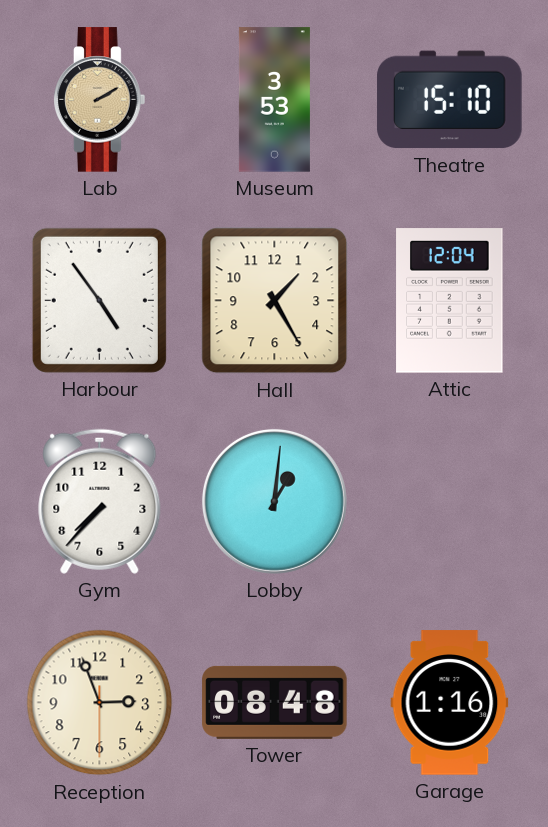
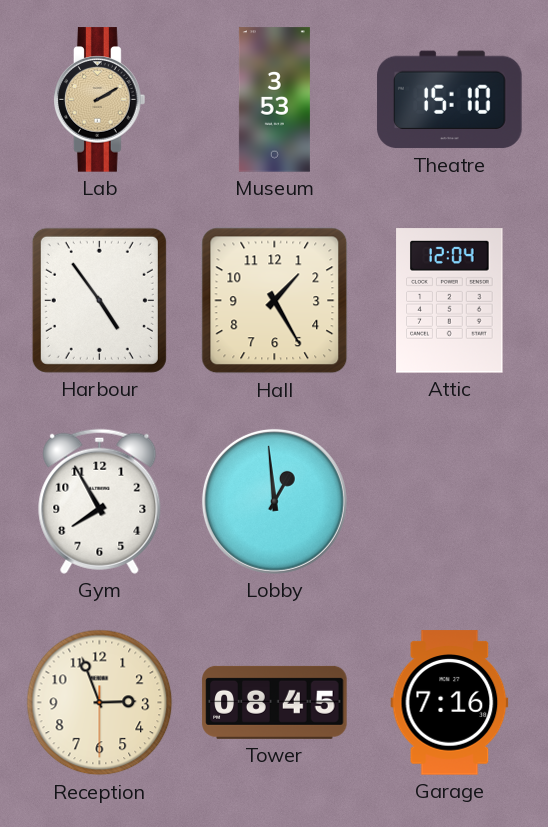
Gym: 7:37 -> 7:55
Lobby: 1:01 -> 12:59
Tower: 08:48 -> 08:45
Garage: 1:16 -> 7:16
